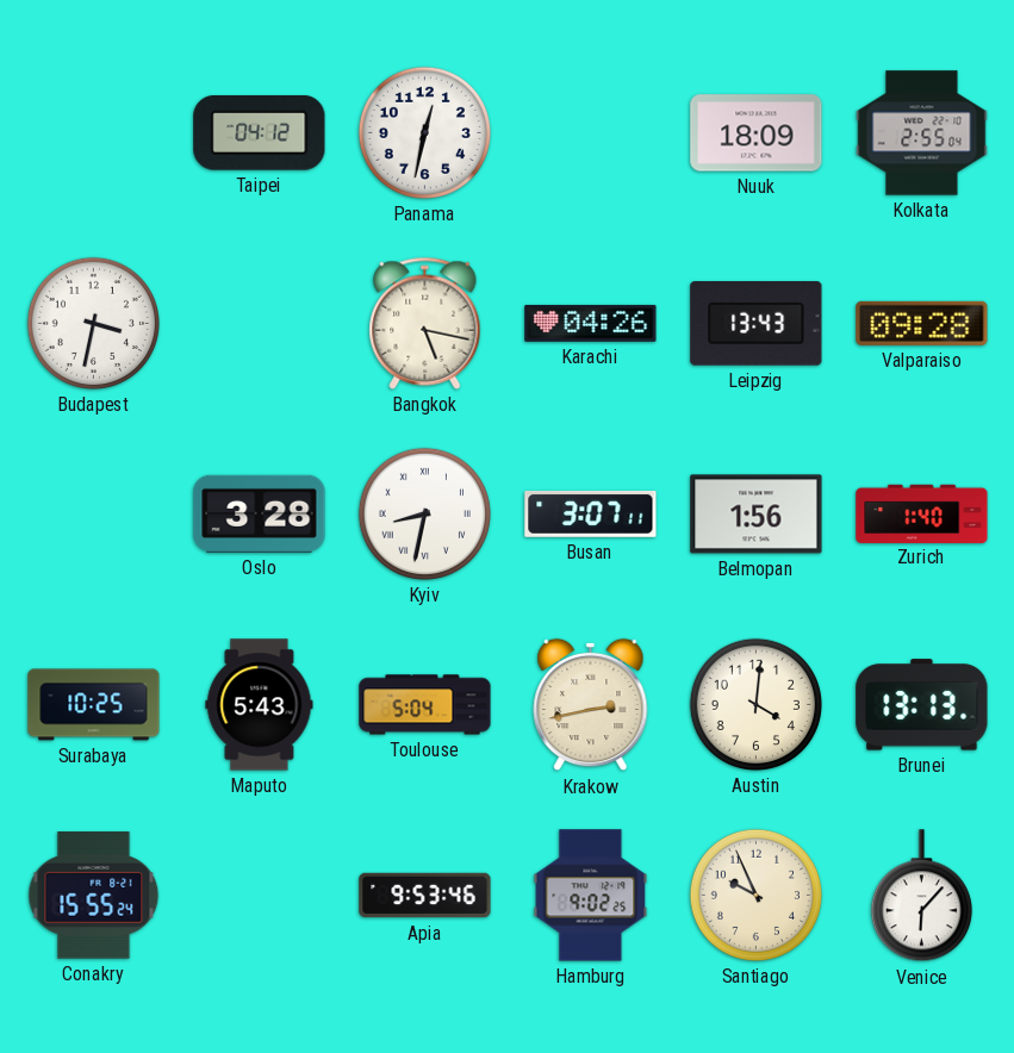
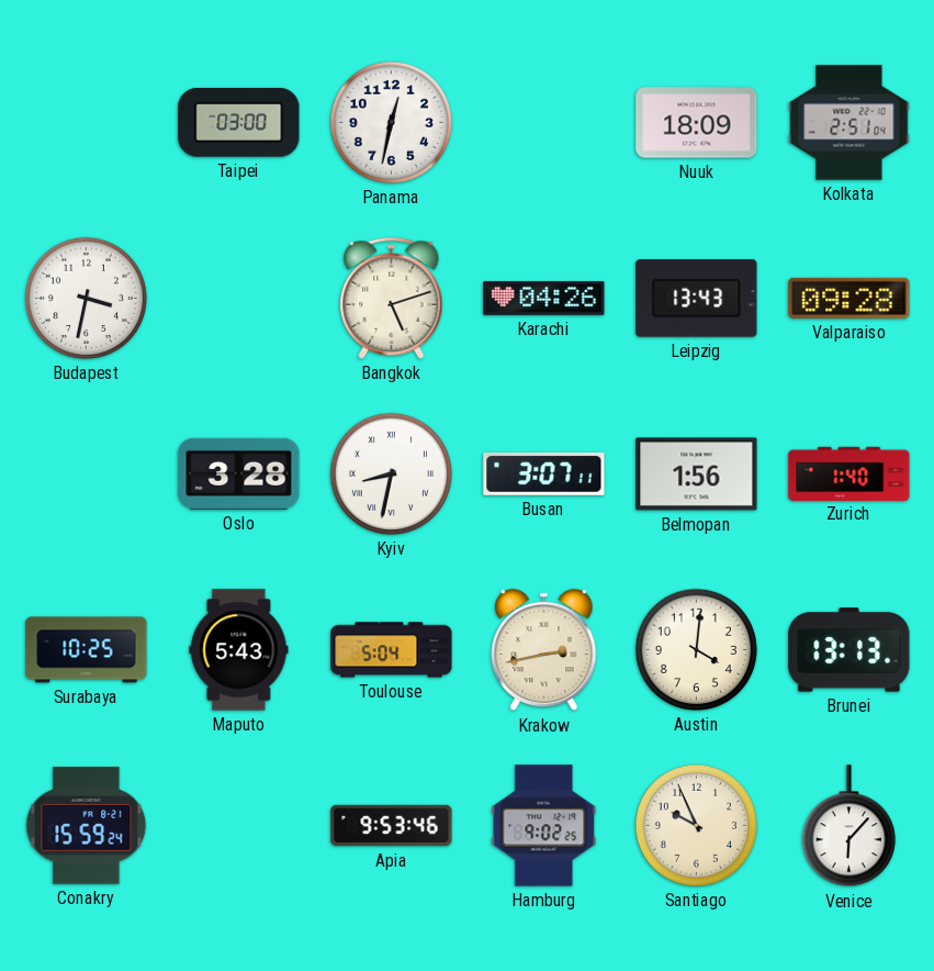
Taipei: 04:12 -> 03:00
Kolkata: 2:55 -> 2:51
Bangkok: 5:17 -> 5:12
Conakry: 15:55 -> 15:59
